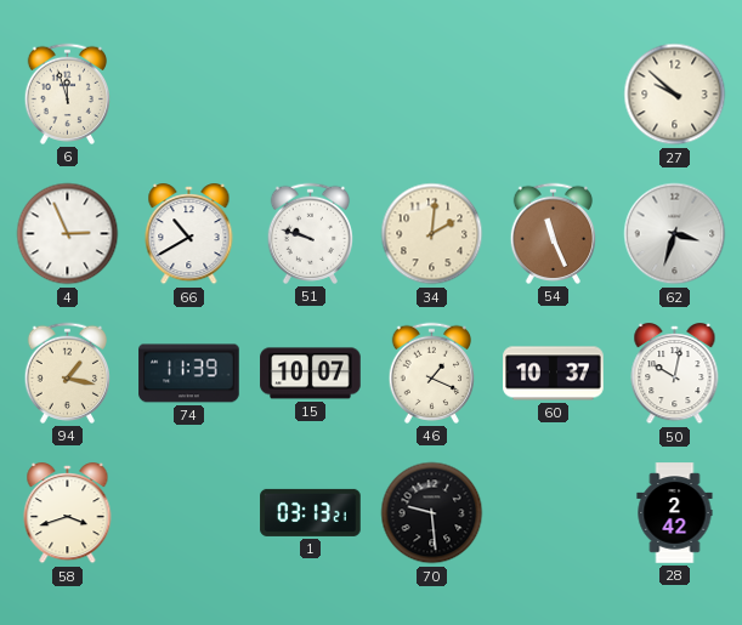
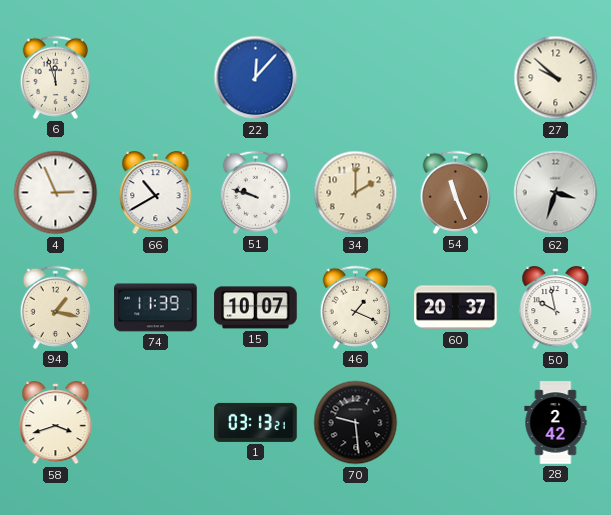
22: none -> 12:07
34: 2:01 -> 2:00
60: 10:37 -> 20:37
50: 10:02 -> 9:58
